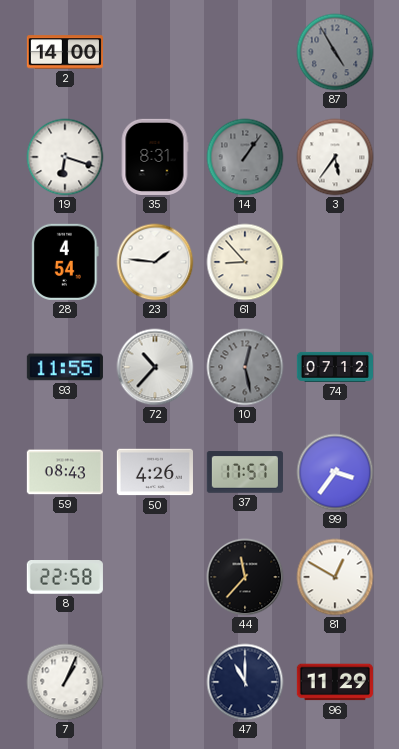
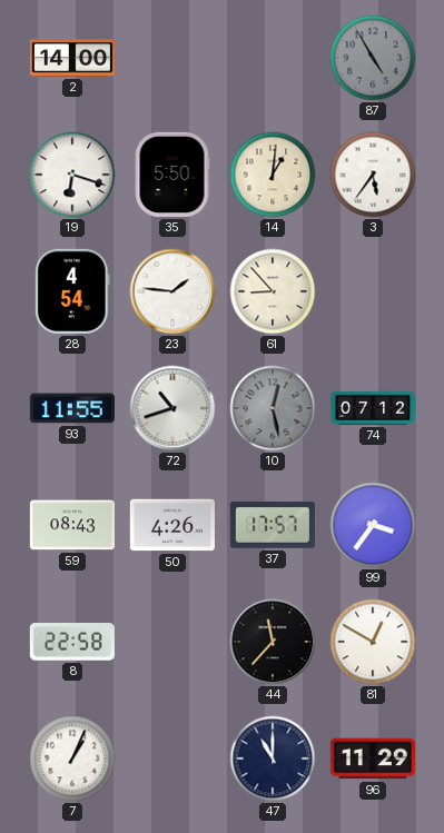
35: 8:31 -> 5:50
14: 1:06 -> 1:01
14 dial: grey -> cream
72: 10:37 -> 10:42
